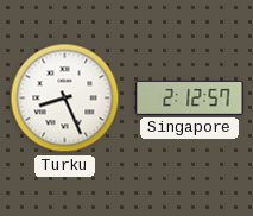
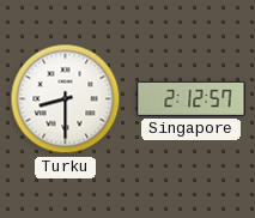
Turku: 8:26 -> 8:30
